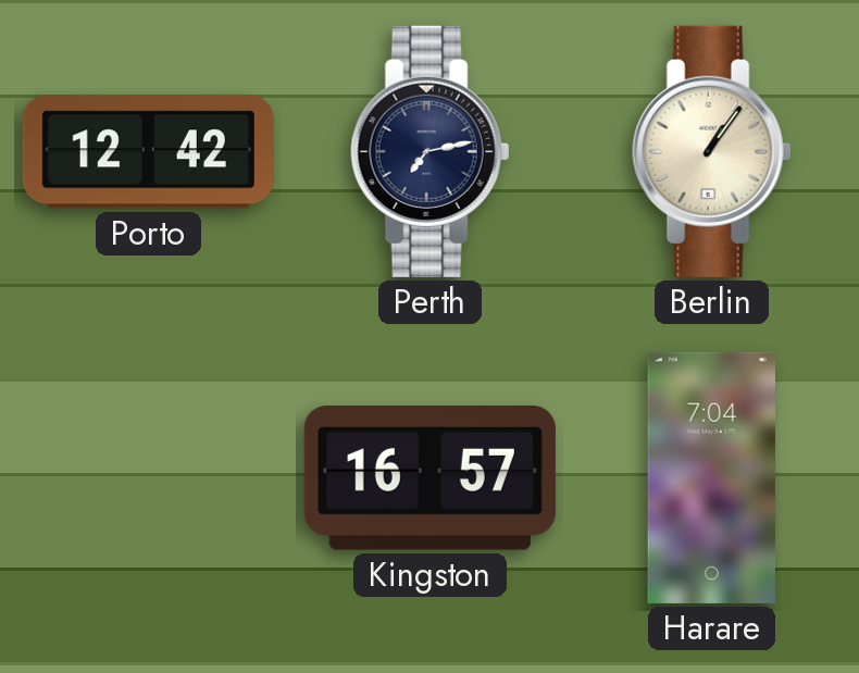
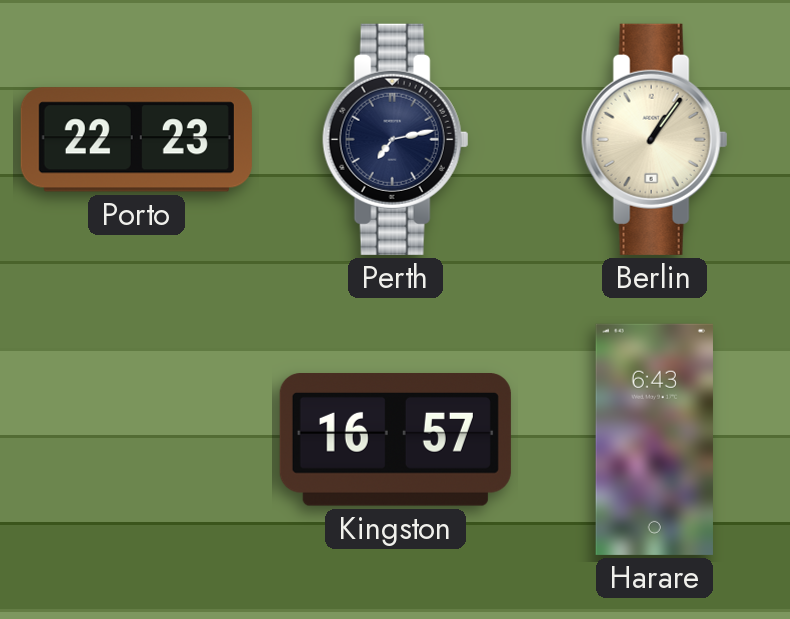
Porto: 12:42 -> 22:23
Harare: 7:04 -> 6:43
